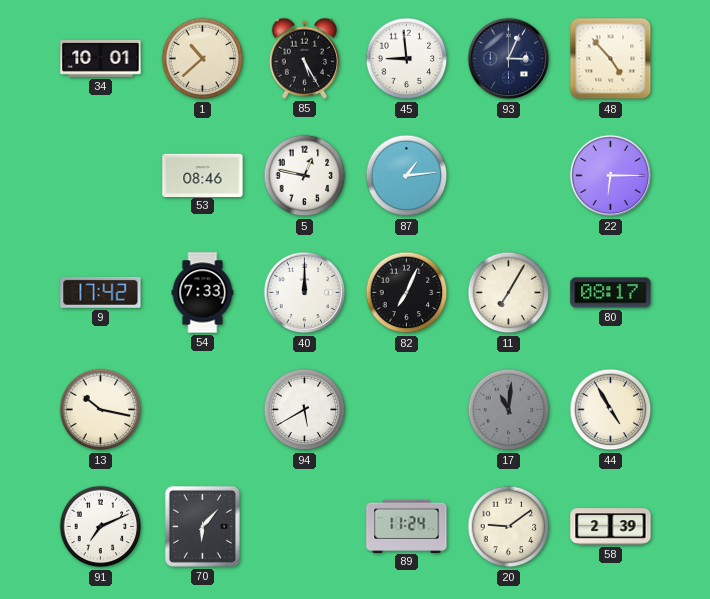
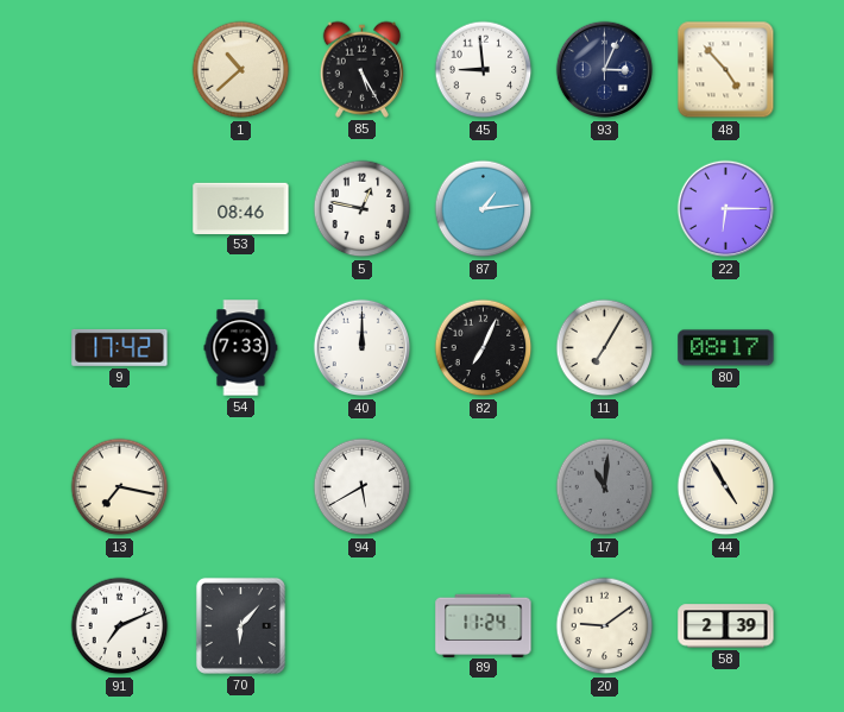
34: 10:01 -> none
13: 10:17 -> 7:17
